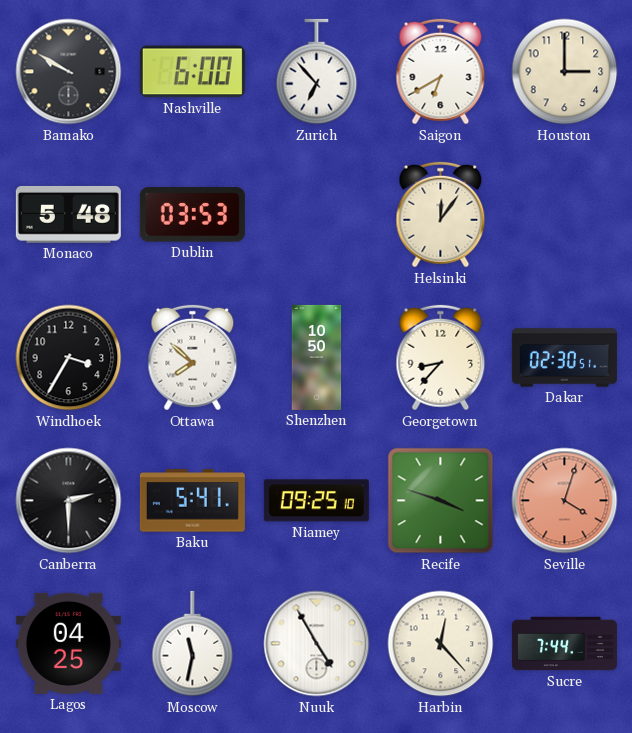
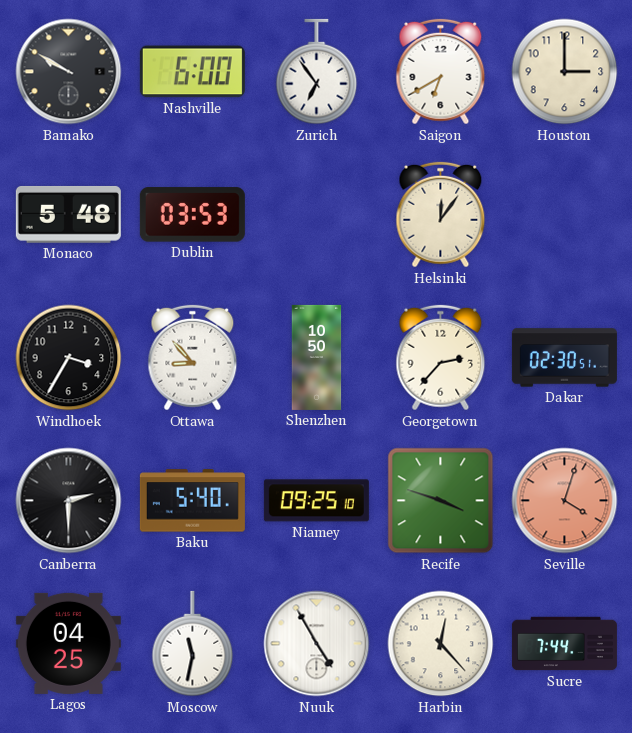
Zurich: 6:53 -> 6:54
Ottawa: 7:52 -> 8:53
Georgetown: 8:37 -> 2:37
Baku: 5:41 -> 5:40
